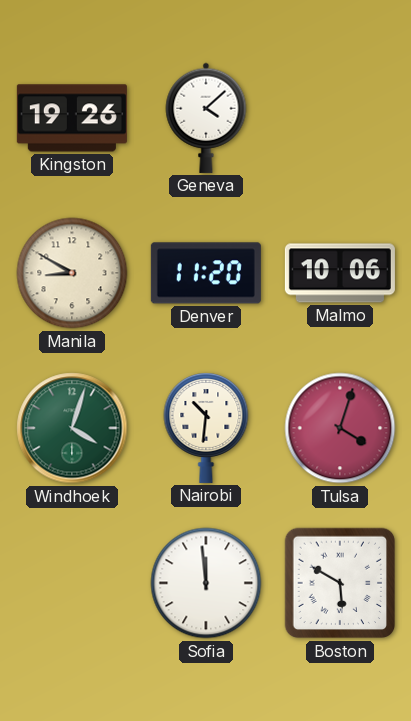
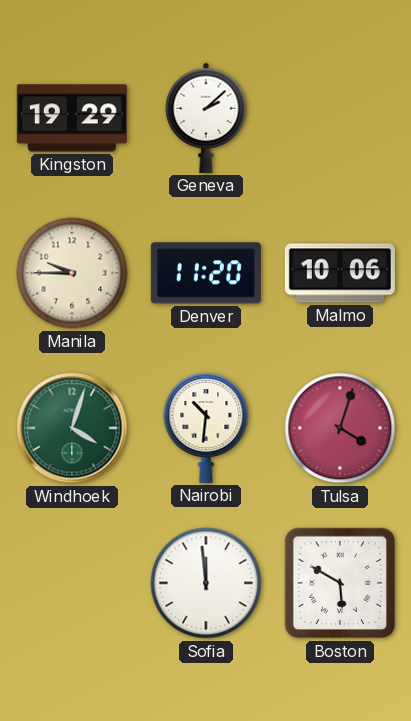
Kingston: 19:26 -> 19:29
Geneva: 4:08 -> 2:08
Manila: 8:50 -> 9:45
